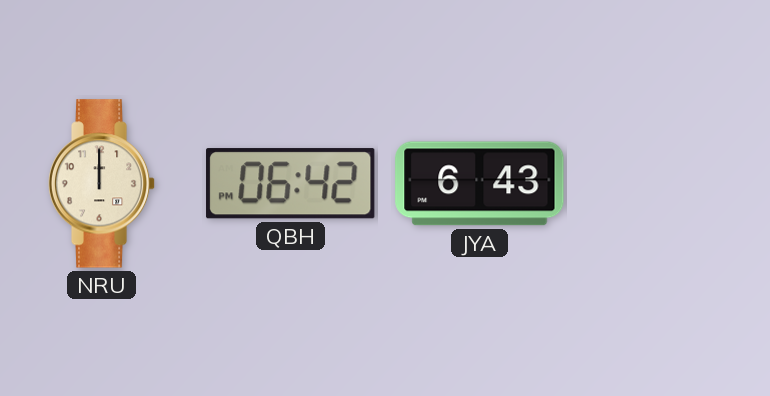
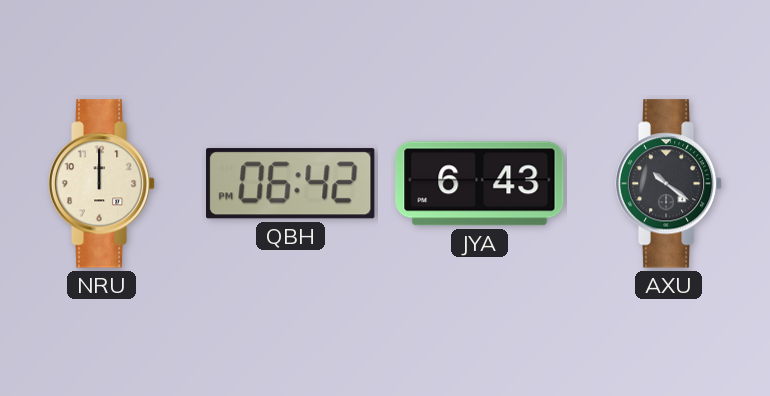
AXU: none -> 10:21
